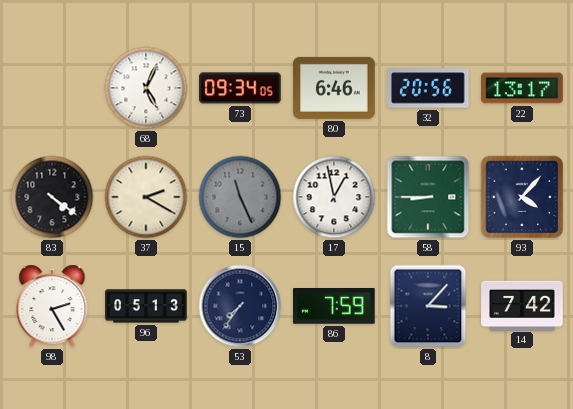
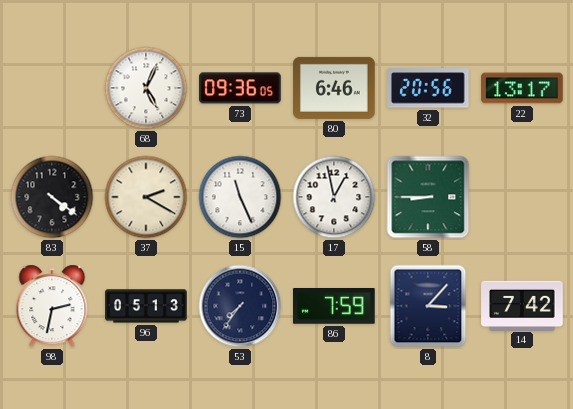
73: 09:34 -> 09:36
15 dial: grey -> white
93: 4:07 -> none
98: 2:25 -> 2:32
